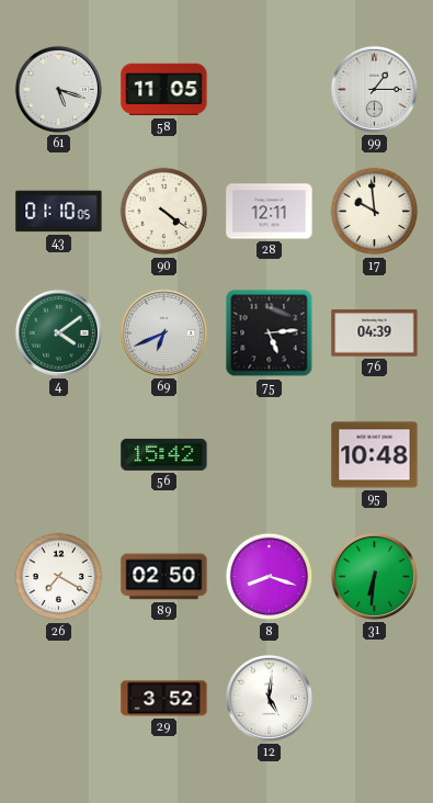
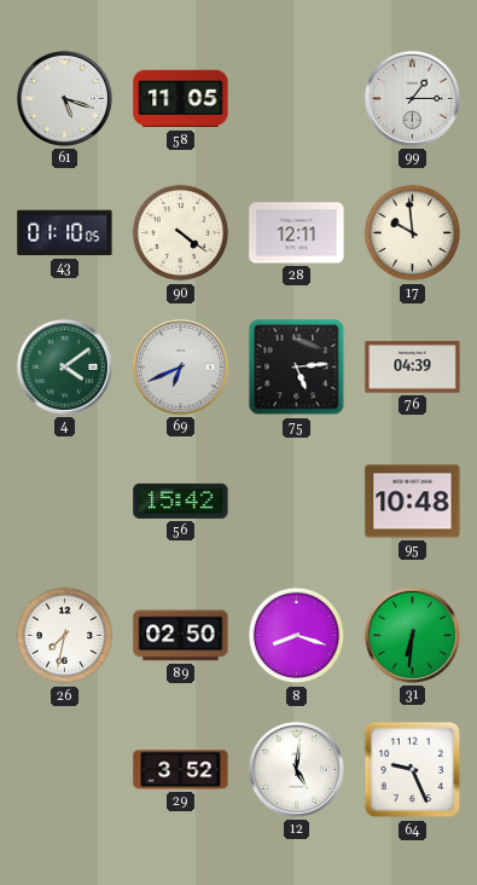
26: 7:20 -> 7:32
64: none -> 9:26
